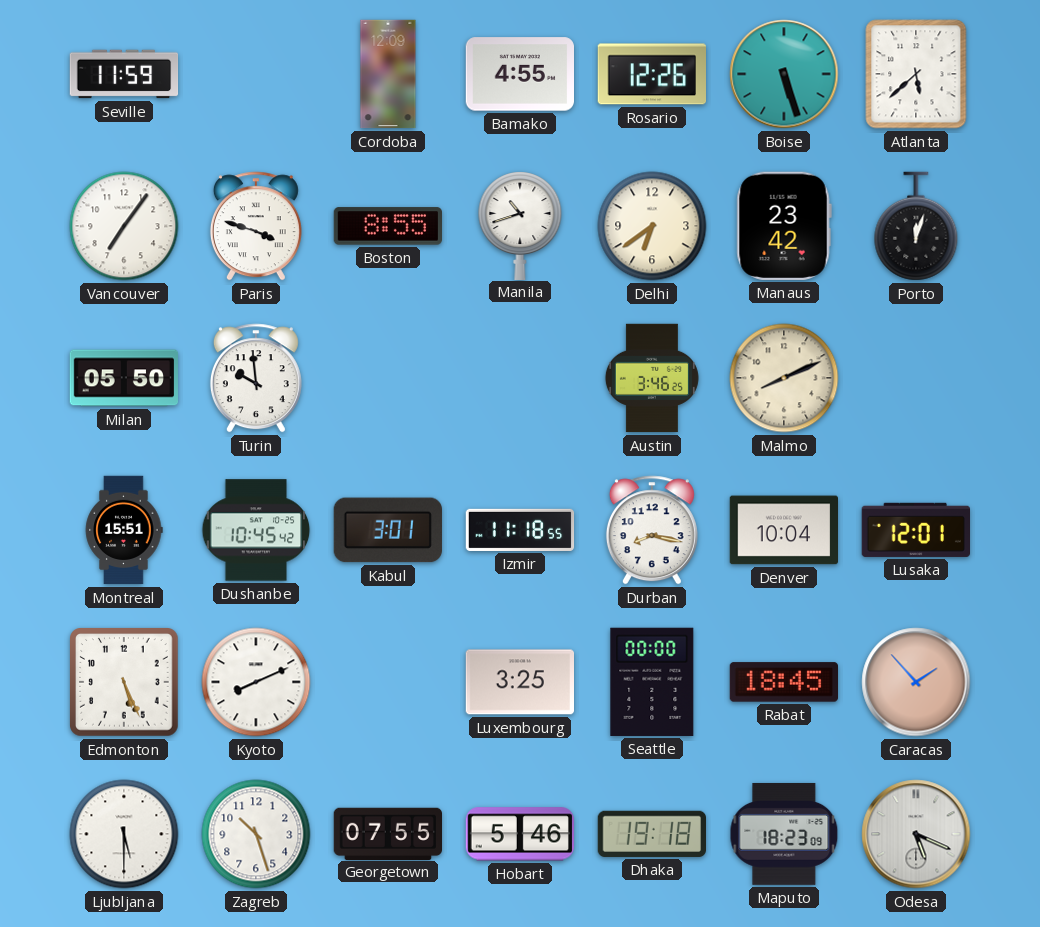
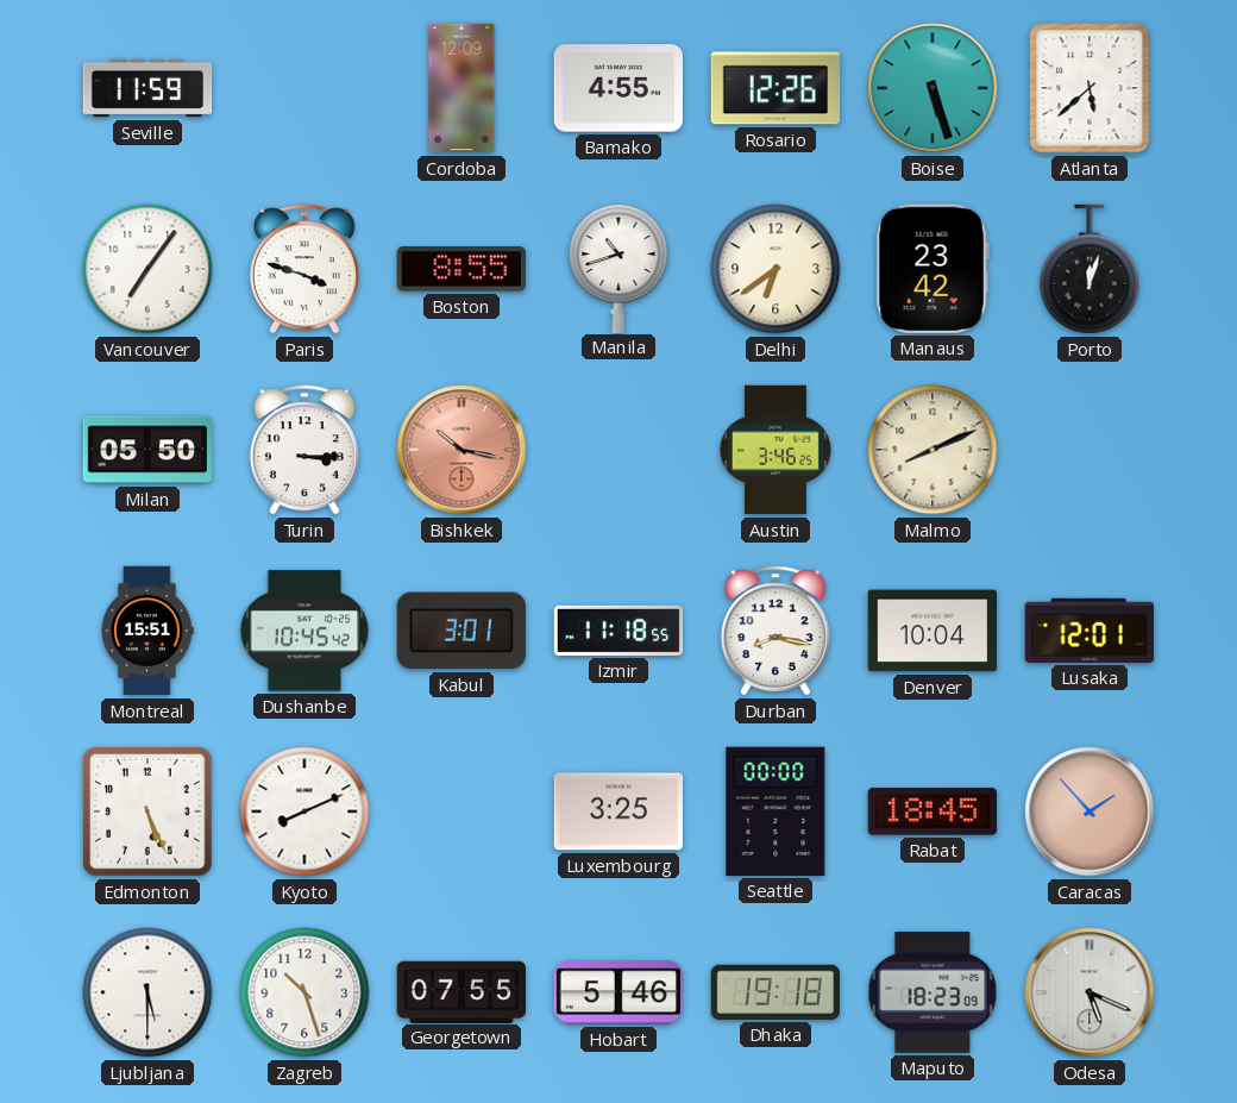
Turin: 9:59 -> 3:15
Bishkek: none -> 10:17
